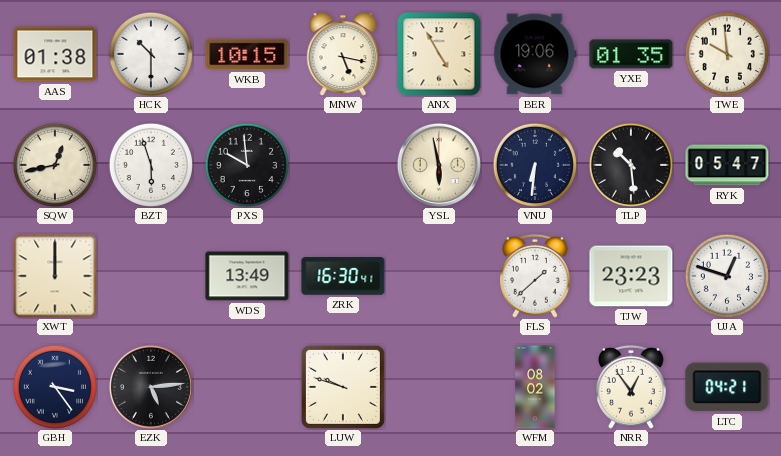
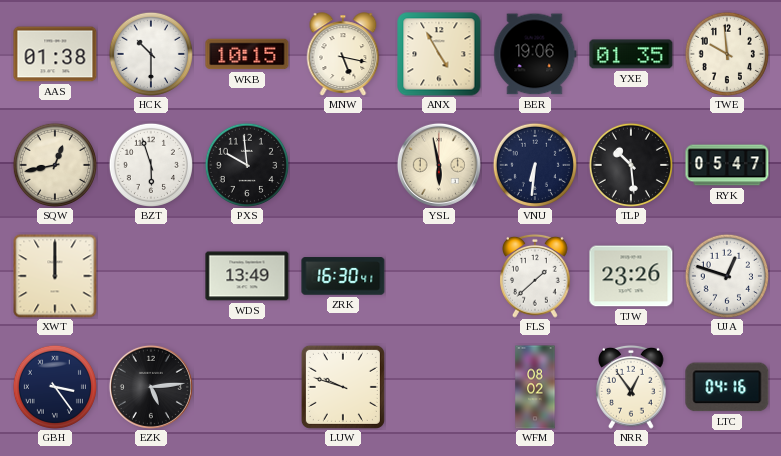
TJW: 23:23 -> 23:26
LTC: 04:21 -> 04:16
